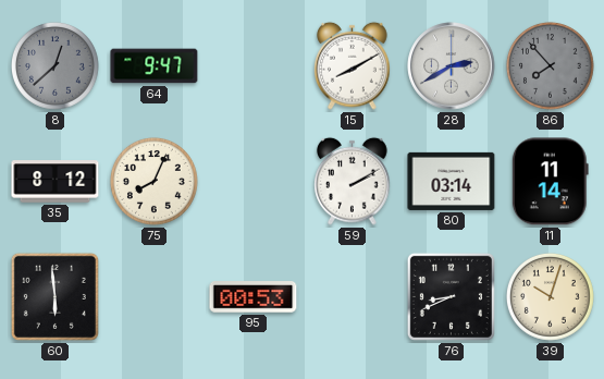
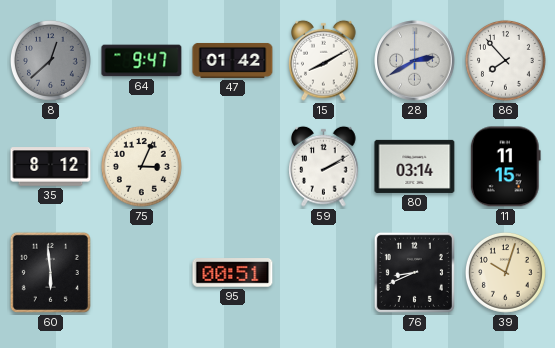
47: none -> 01:42
86 dial: grey -> white
75: 8:04 -> 3:04
11: 11:14 -> 11:15
95: 00:53 -> 00:51
